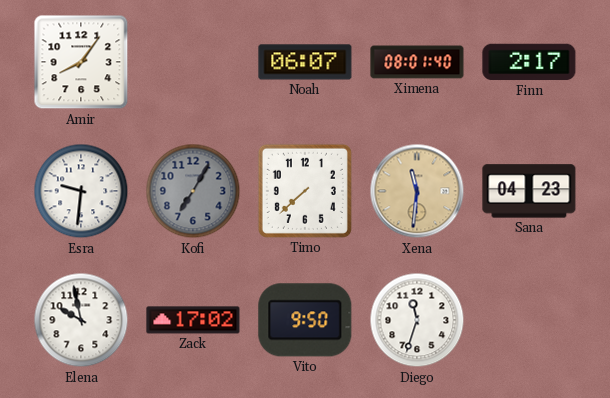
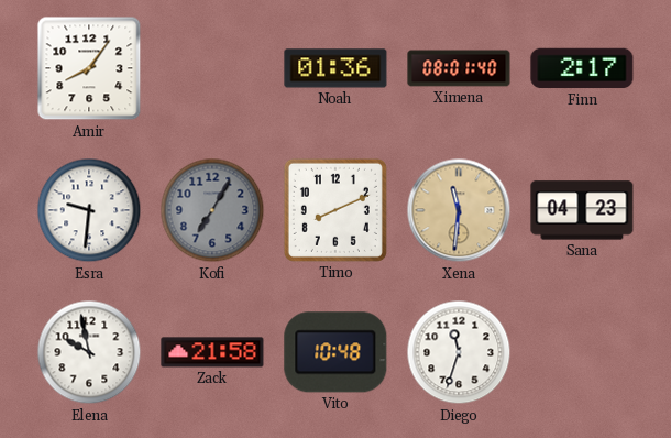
Noah: 06:07 -> 01:36
Timo: 7:38 -> 8:11
Zack: 17:02 -> 21:58
Vito: 9:50 -> 10:48
